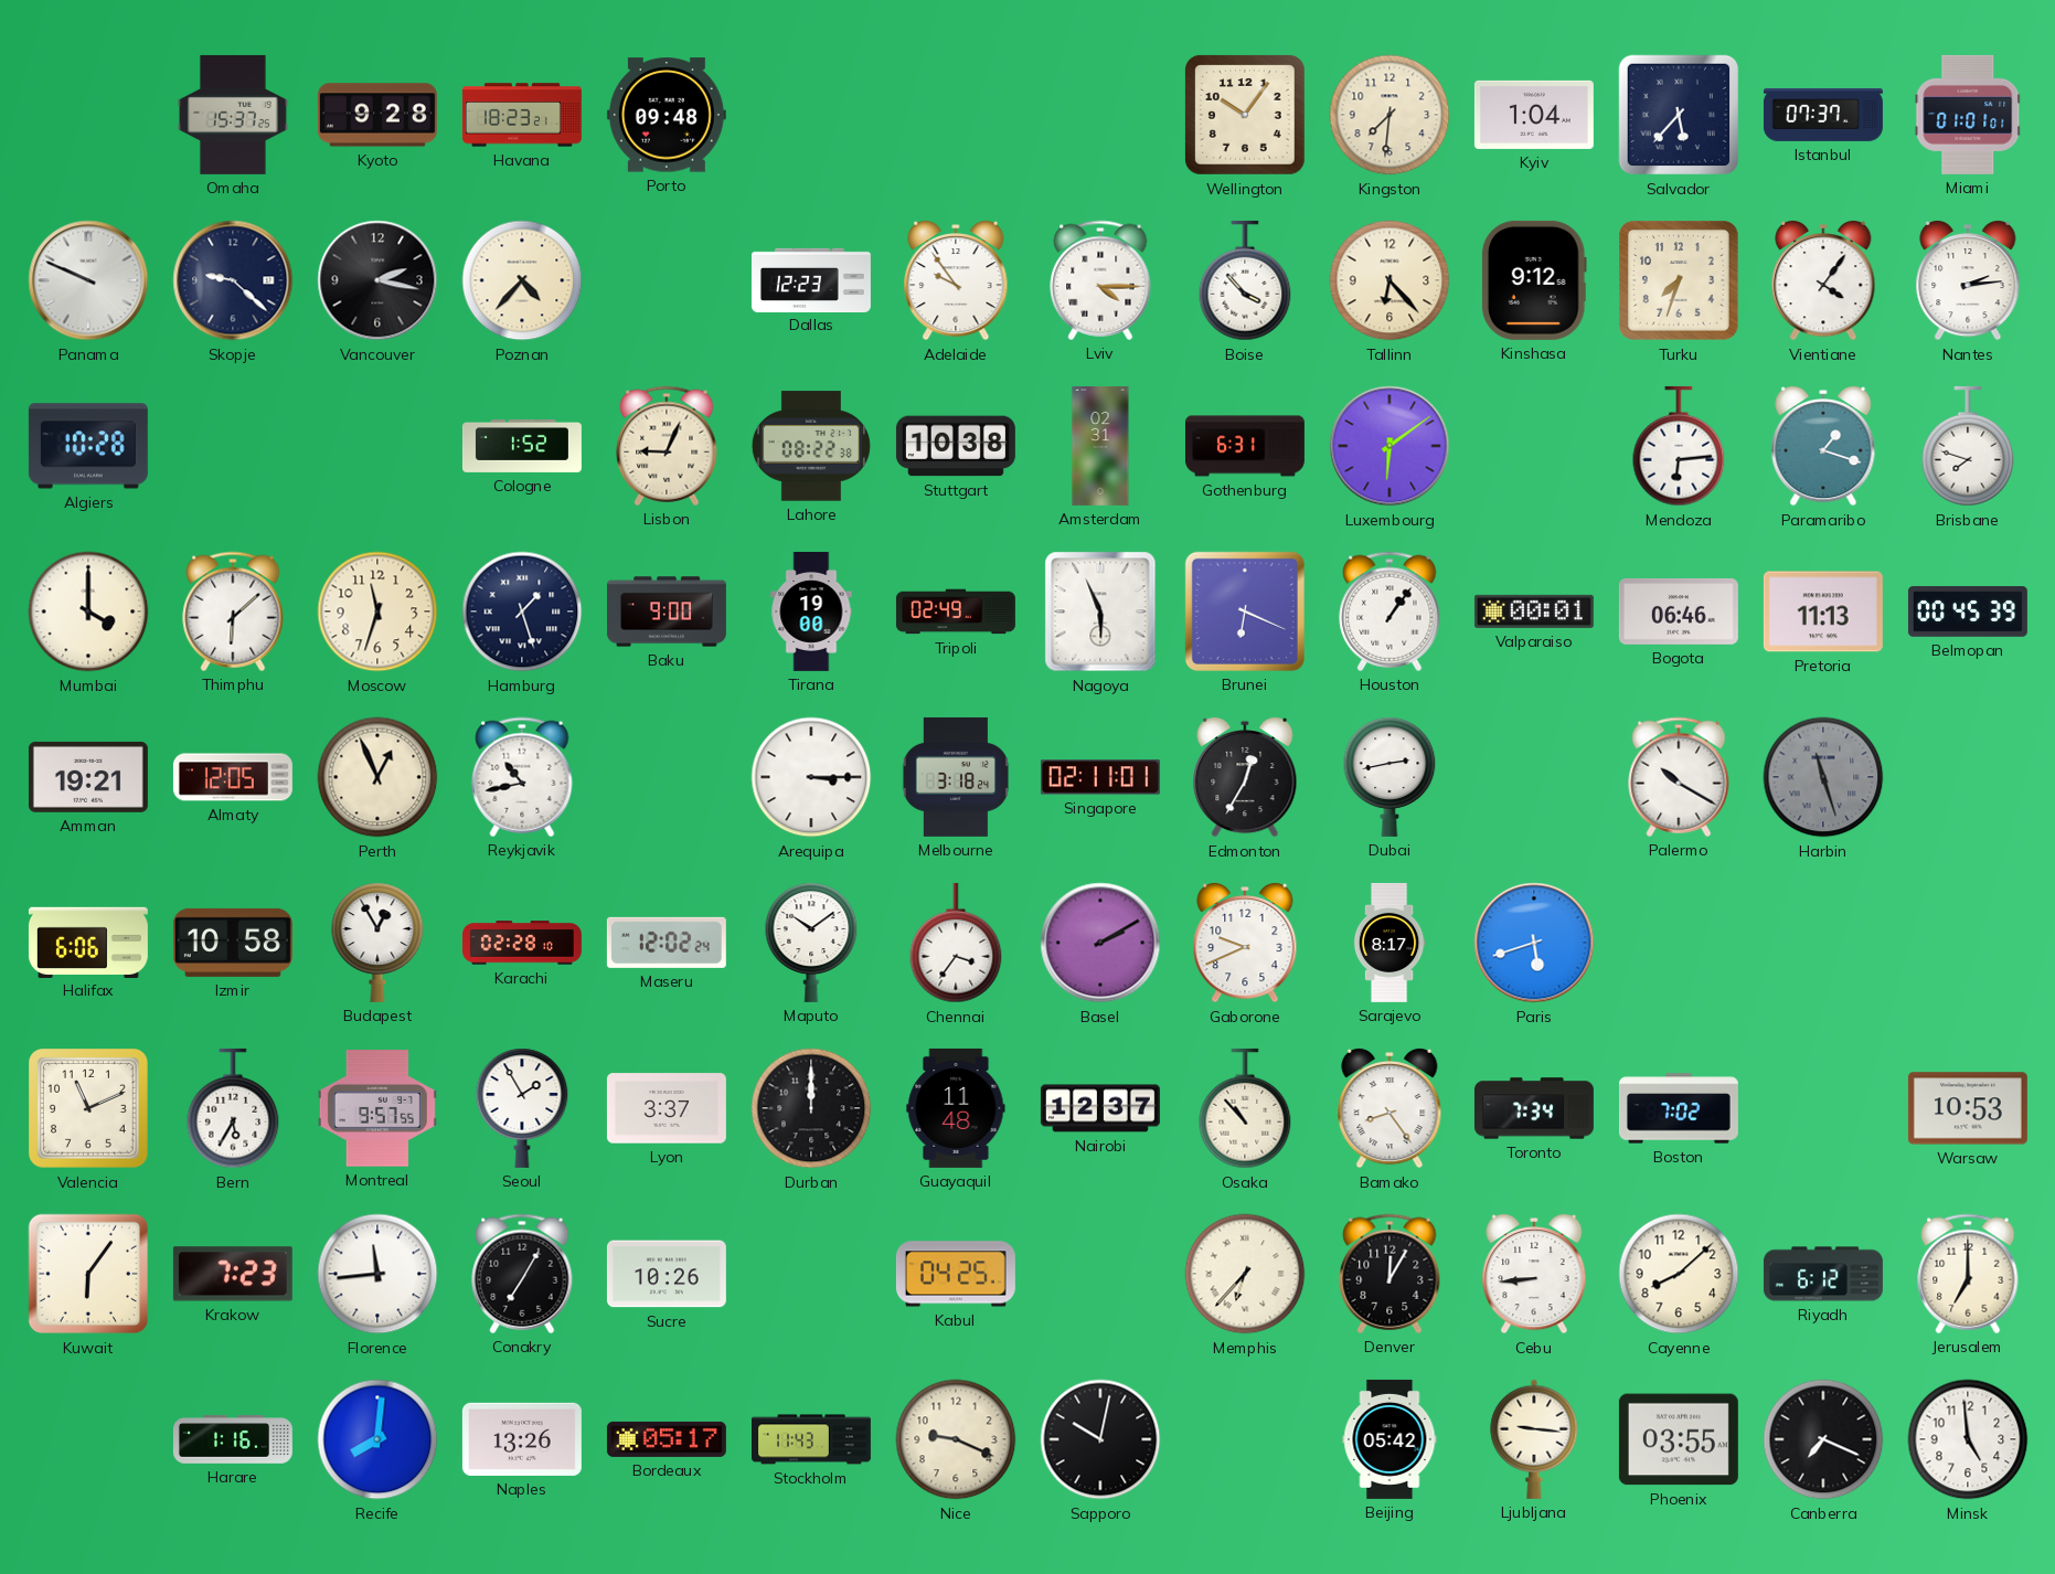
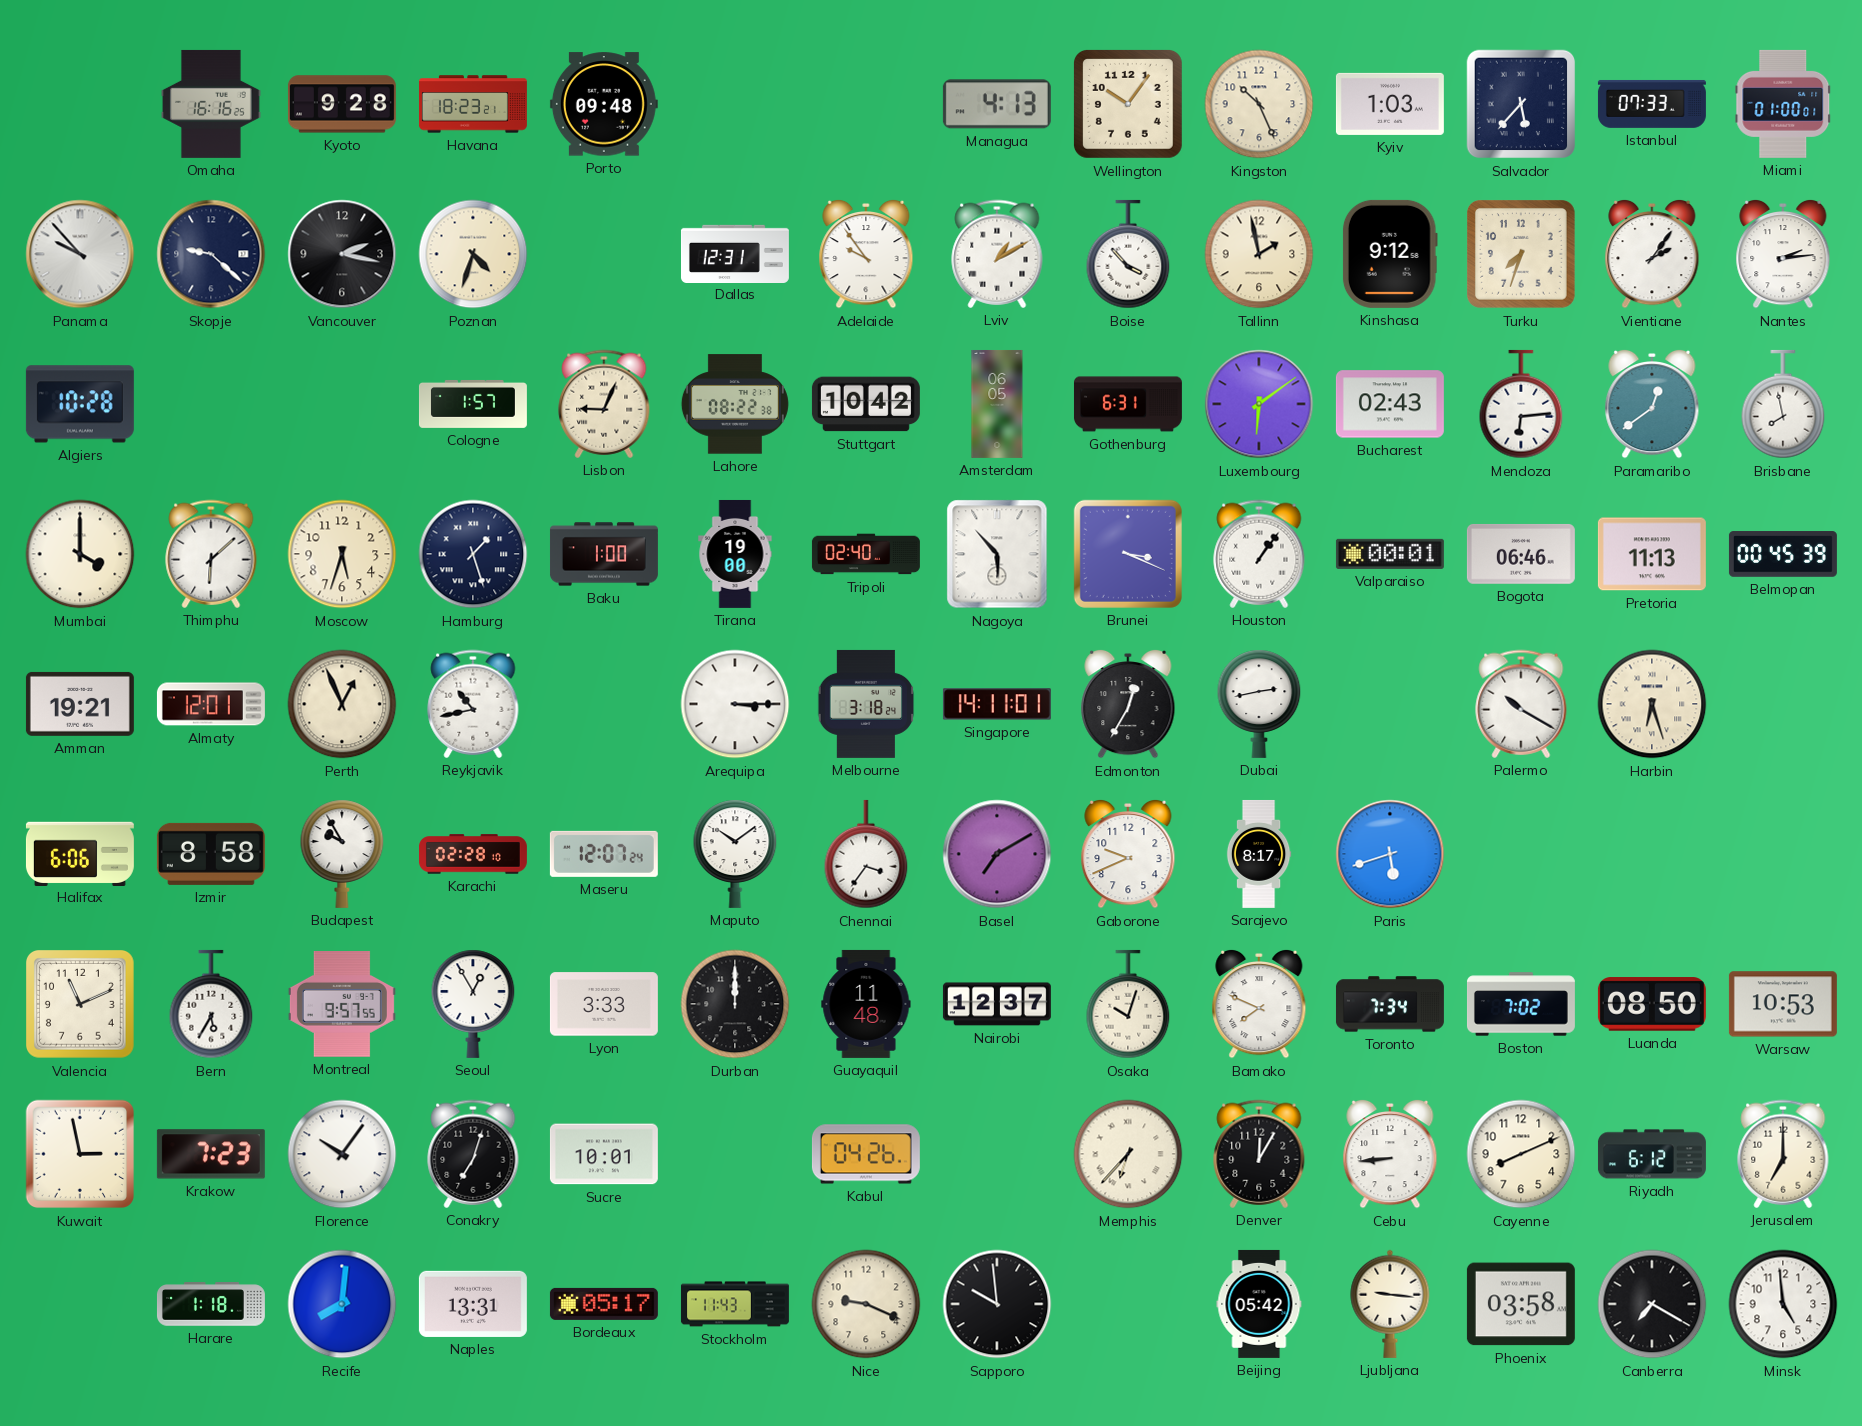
Omaha: 15:37 -> 16:16
Managua: none -> 4:13
Kingston: 7:31 -> 10:26
Kyiv: 1:04 -> 1:03
Istanbul: 07:37 -> 07:33
Miami: 01:01 -> 01:00
Panama: 9:49 -> 9:53
Poznan: 4:37 -> 4:33
Dallas: 12:23 -> 12:31
Lviv: 4:15 -> 1:10
Tallinn: 6:23 -> 1:58
Vientiane: 4:06 -> 2:06
Cologne: 1:52 -> 1:57
Stuttgart: 10:38 -> 10:42
Amsterdam: 02:31 -> 06:05
Bucharest: none -> 02:43
Paramaribo: 1:18 -> 12:39
Brisbane: 7:48 -> 7:58
Moscow: 11:33 -> 5:33
Baku: 9:00 -> 1:00
Tripoli: 02:49 -> 02:40
Nagoya: 5:56 -> 5:53
Brunei: 6:19 -> 3:19
Almaty: 12:05 -> 12:01
Singapore: 02:11 -> 14:11
Harbin: 11:27 -> 6:27
Harbin dial: grey -> cream
Izmir: 10:58 -> 8:58
Budapest: 12:55 -> 9:55
Maseru: 12:02 -> 12:07
Basel: 2:10 -> 7:10
Seoul: 1:55 -> 12:55
Lyon: 3:37 -> 3:33
Osaka: 10:53 -> 10:03
Bamako: 8:24 -> 7:49
Luanda: none -> 08:50
Kuwait: 6:06 -> 2:58
Florence: 11:44 -> 10:06
Conakry: 7:05 -> 7:03
Sucre: 10:26 -> 10:01
Kabul: 04:25 -> 04:26
Cayenne: 8:08 -> 8:11
Harare: 1:16 -> 1:18
Naples: 13:26 -> 13:31
Sapporo: 10:02 -> 9:59
Phoenix: 03:55 -> 03:58
Canberra: 7:19 -> 7:20
